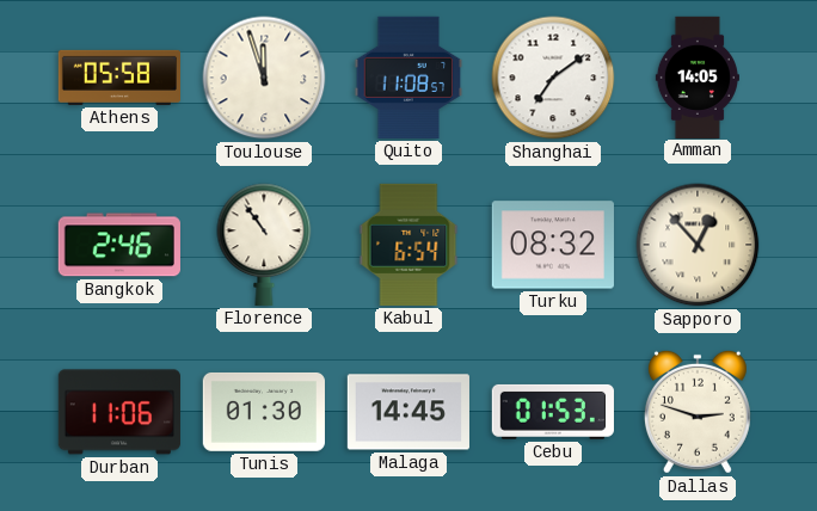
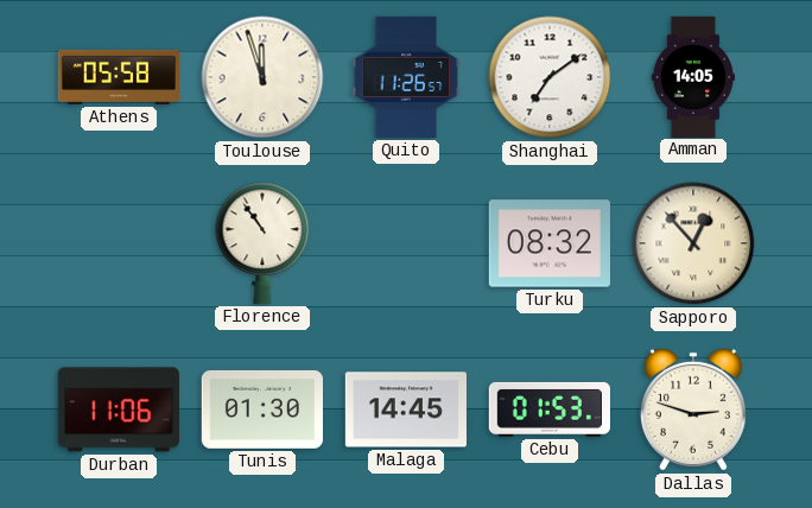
Quito: 11:08 -> 11:26
Bangkok: 2:46 -> none
Kabul: 6:54 -> none
